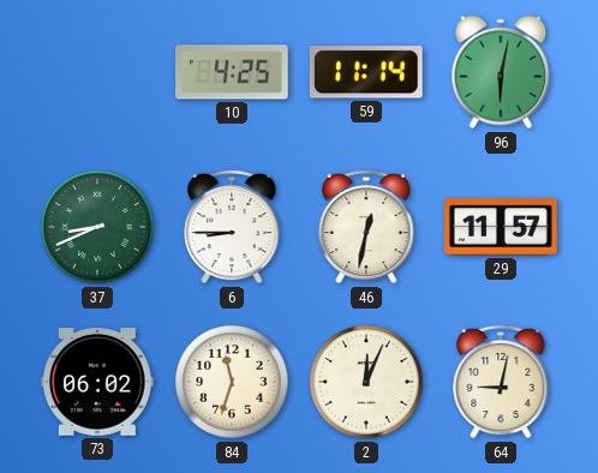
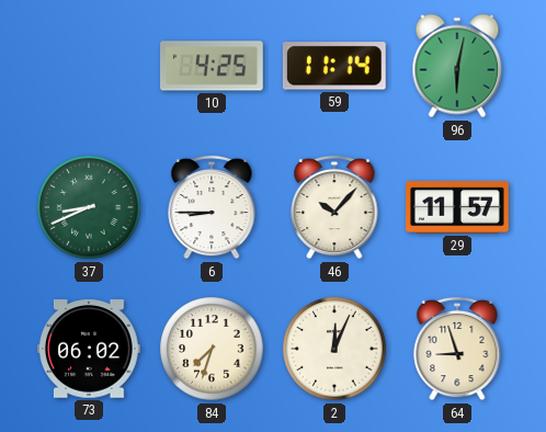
46: 12:32 -> 10:07
84: 11:33 -> 7:33
64: 9:02 -> 8:57
